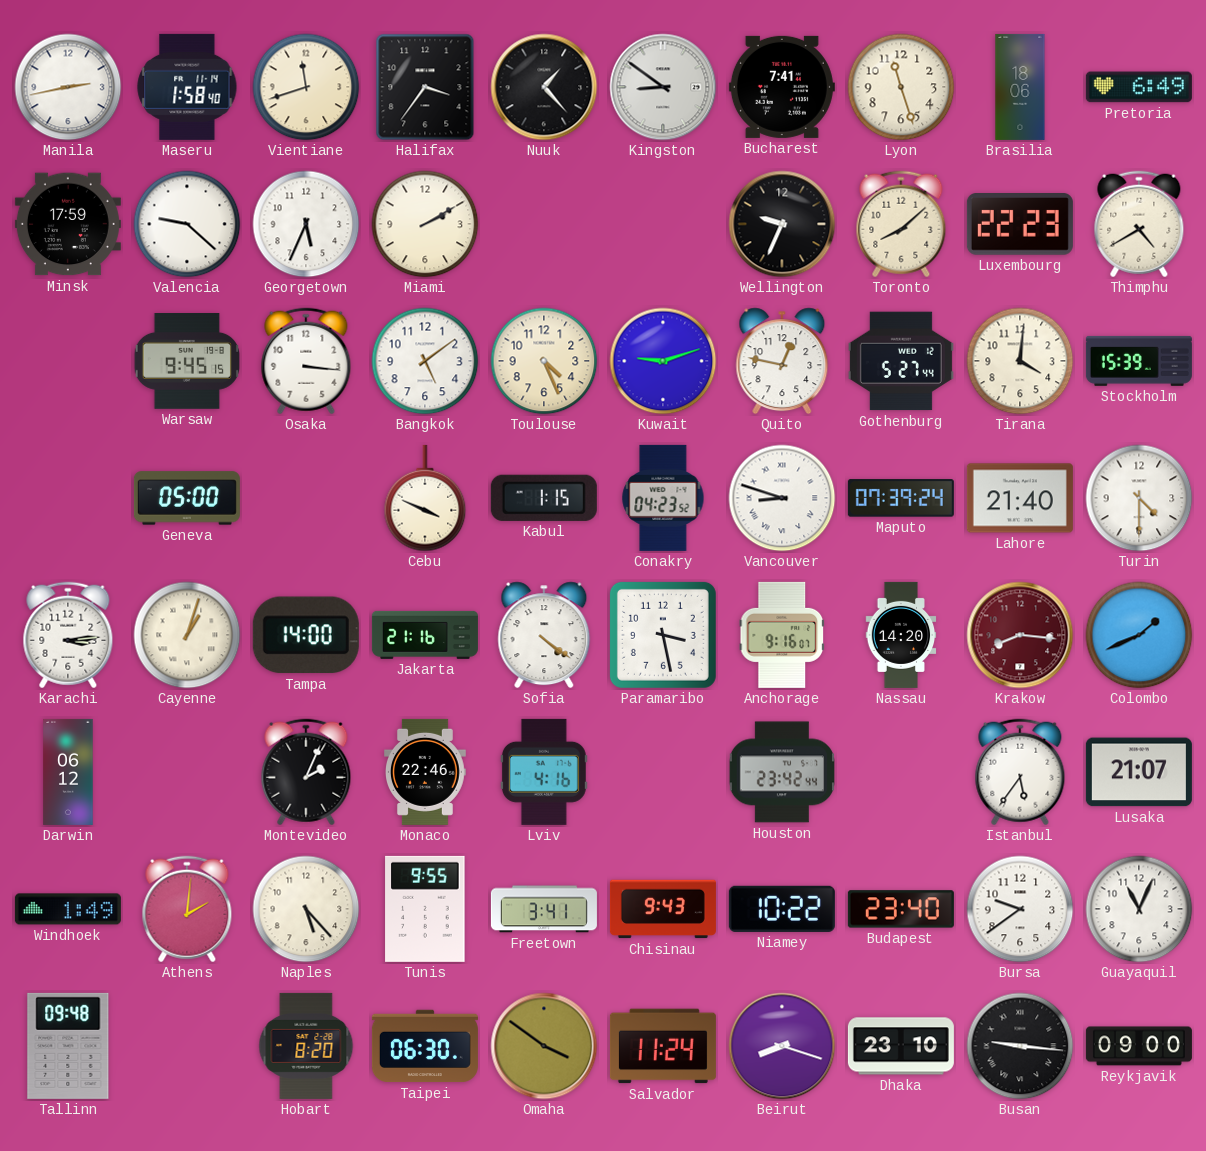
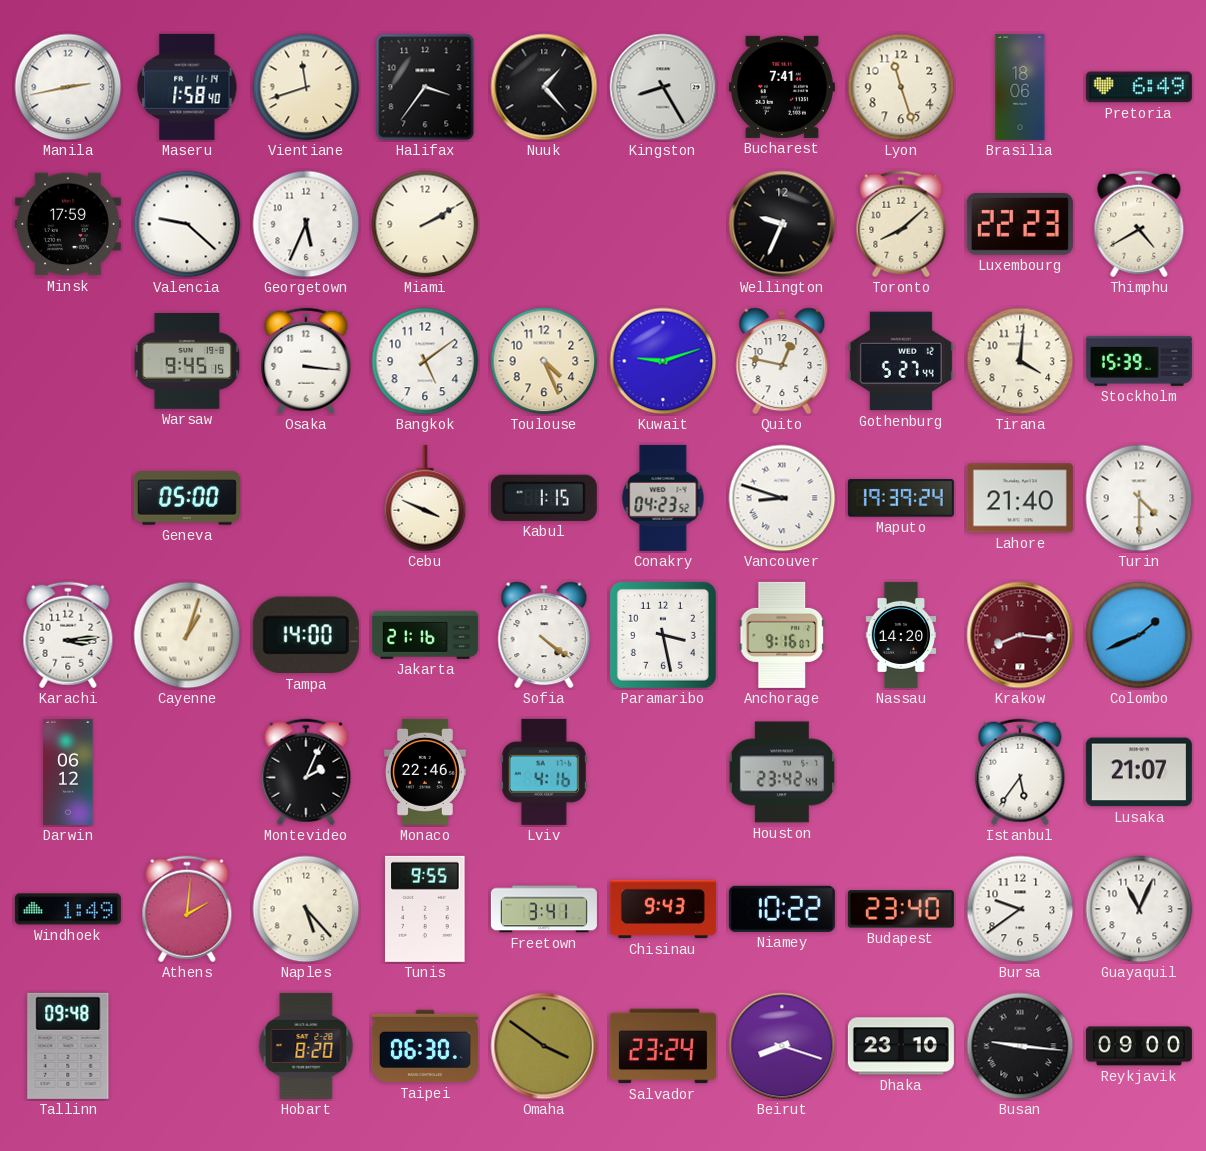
Kingston: 8:51 -> 8:25
Maputo: 07:39 -> 19:39
Salvador: 11:24 -> 23:24
